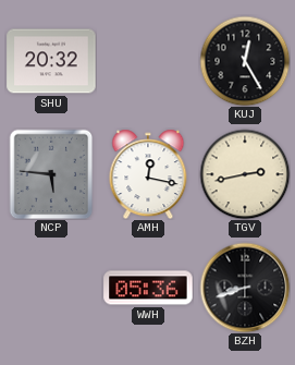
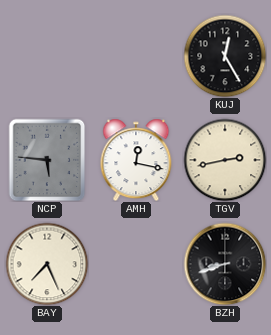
SHU: 20:32 -> none
BAY: none -> 7:26
WWH: 05:36 -> none
